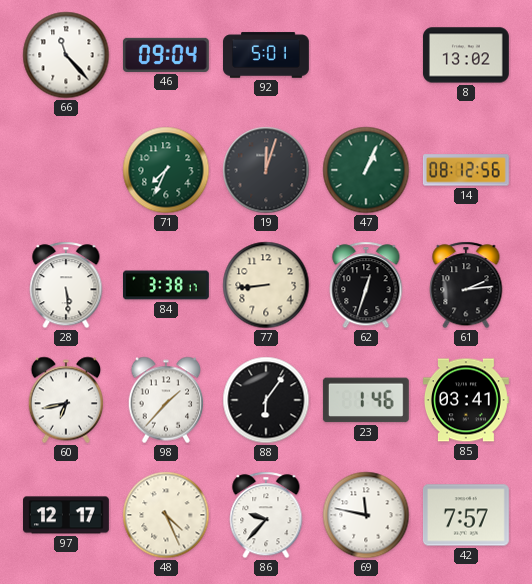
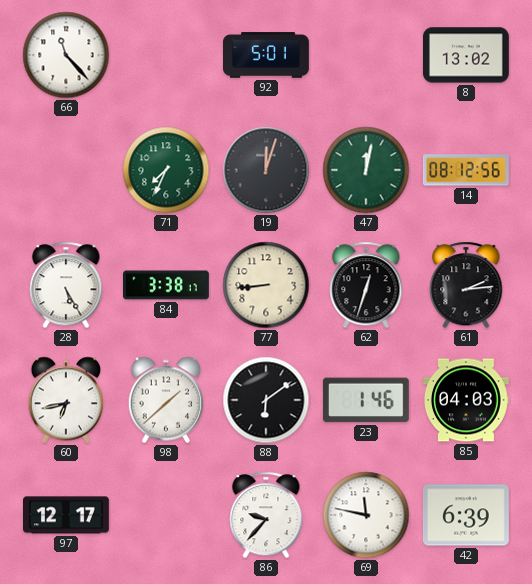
46: 09:04 -> none
47: 1:04 -> 12:02
28: 5:29 -> 5:25
98: 1:37 -> 1:38
88: 6:06 -> 6:09
85: 03:41 -> 04:03
48: 4:26 -> none
42: 7:57 -> 6:39
